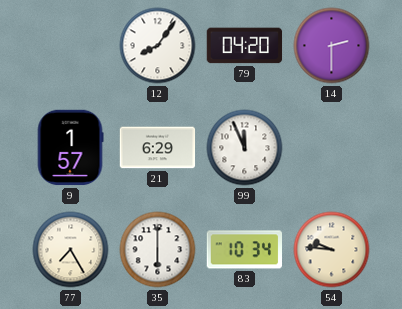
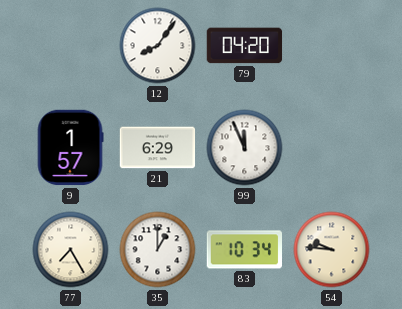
14: 2:30 -> none
35: 6:00 -> 1:00
